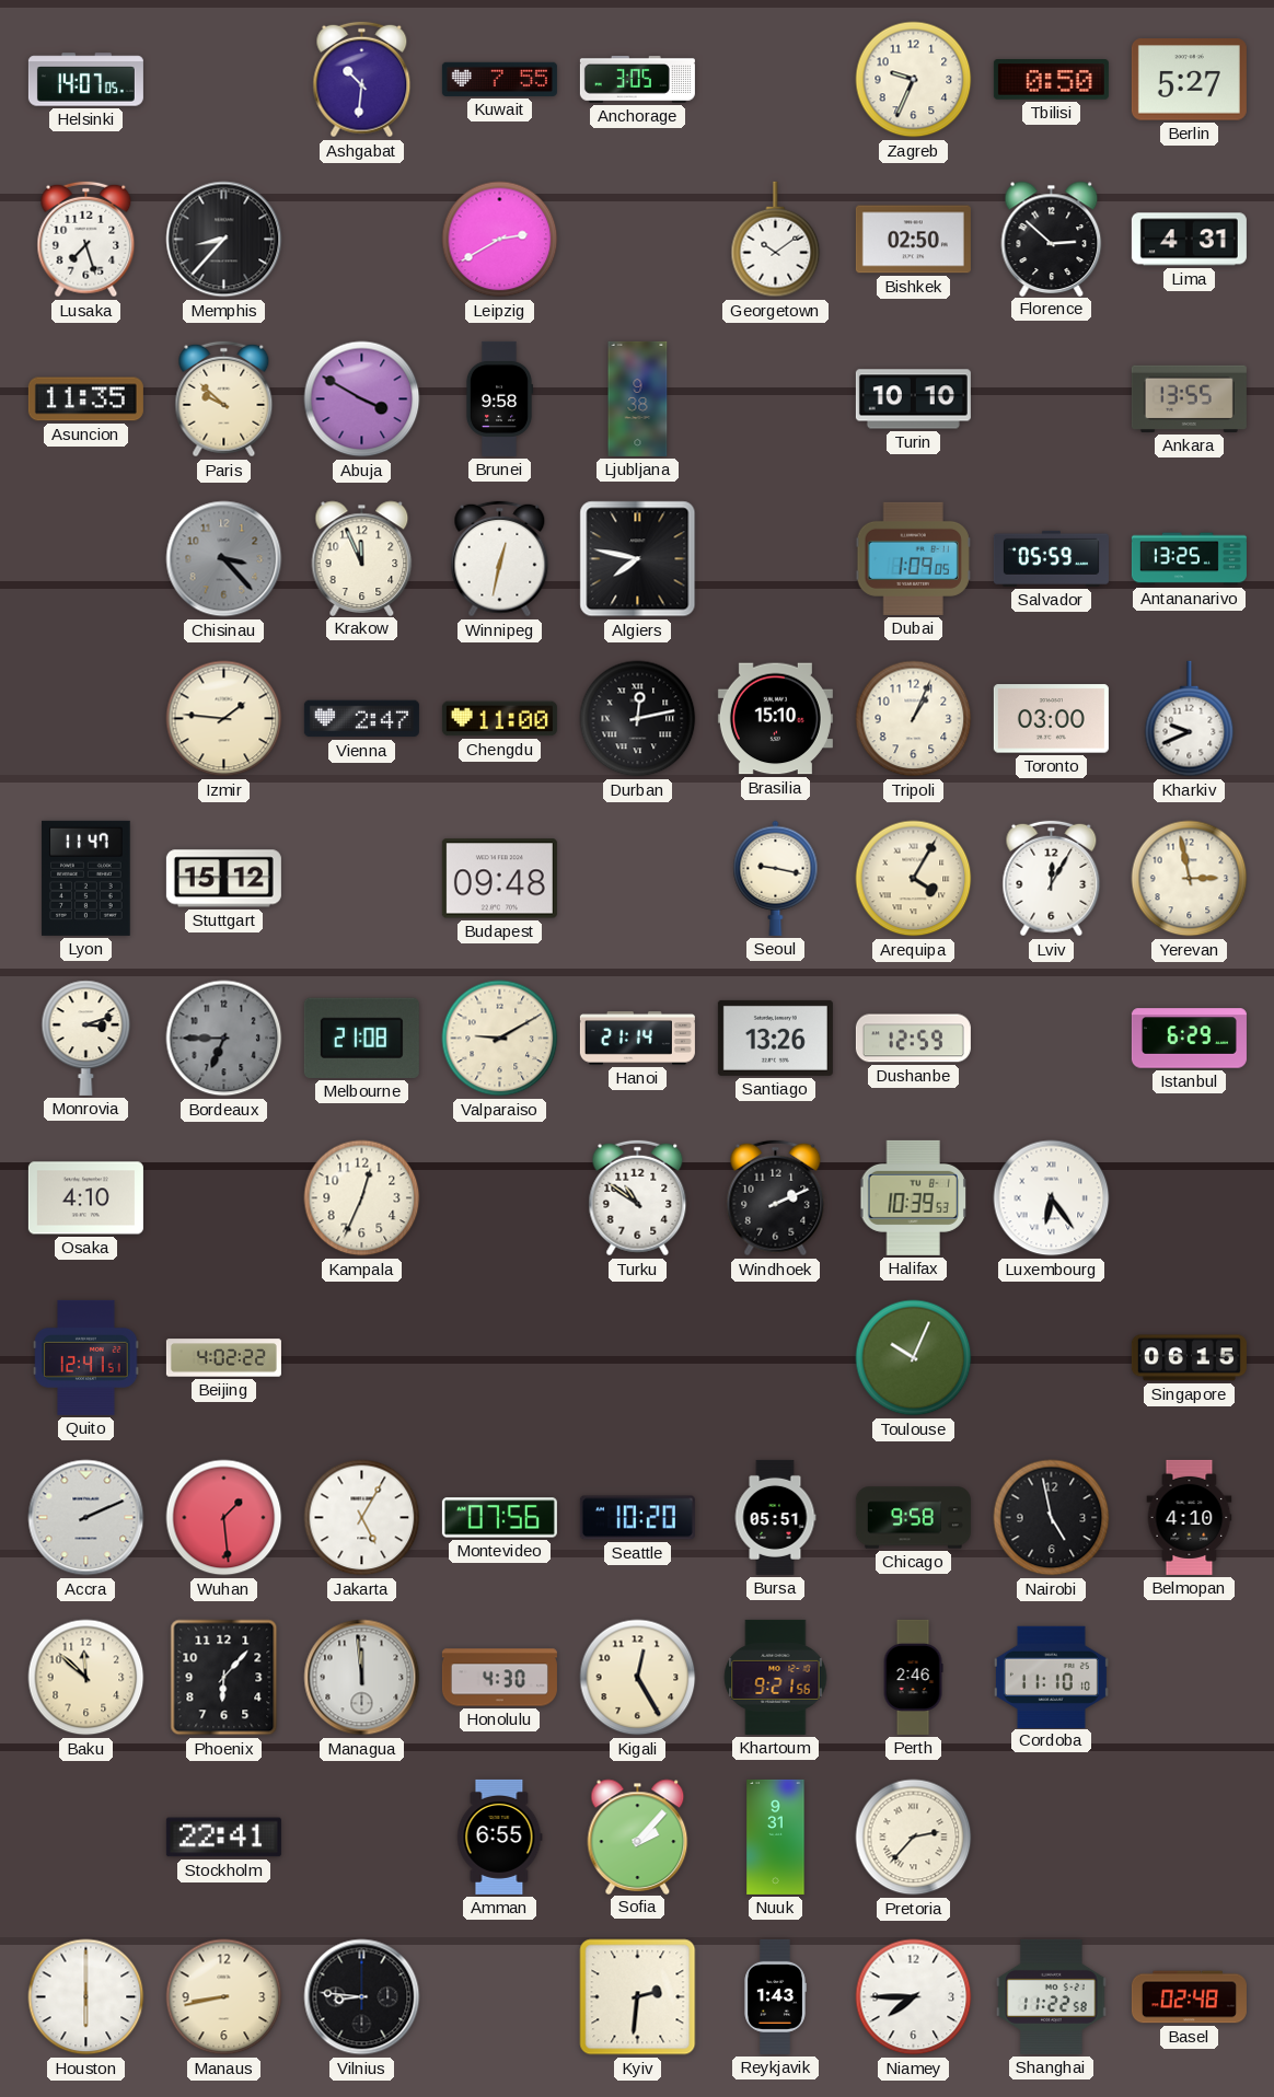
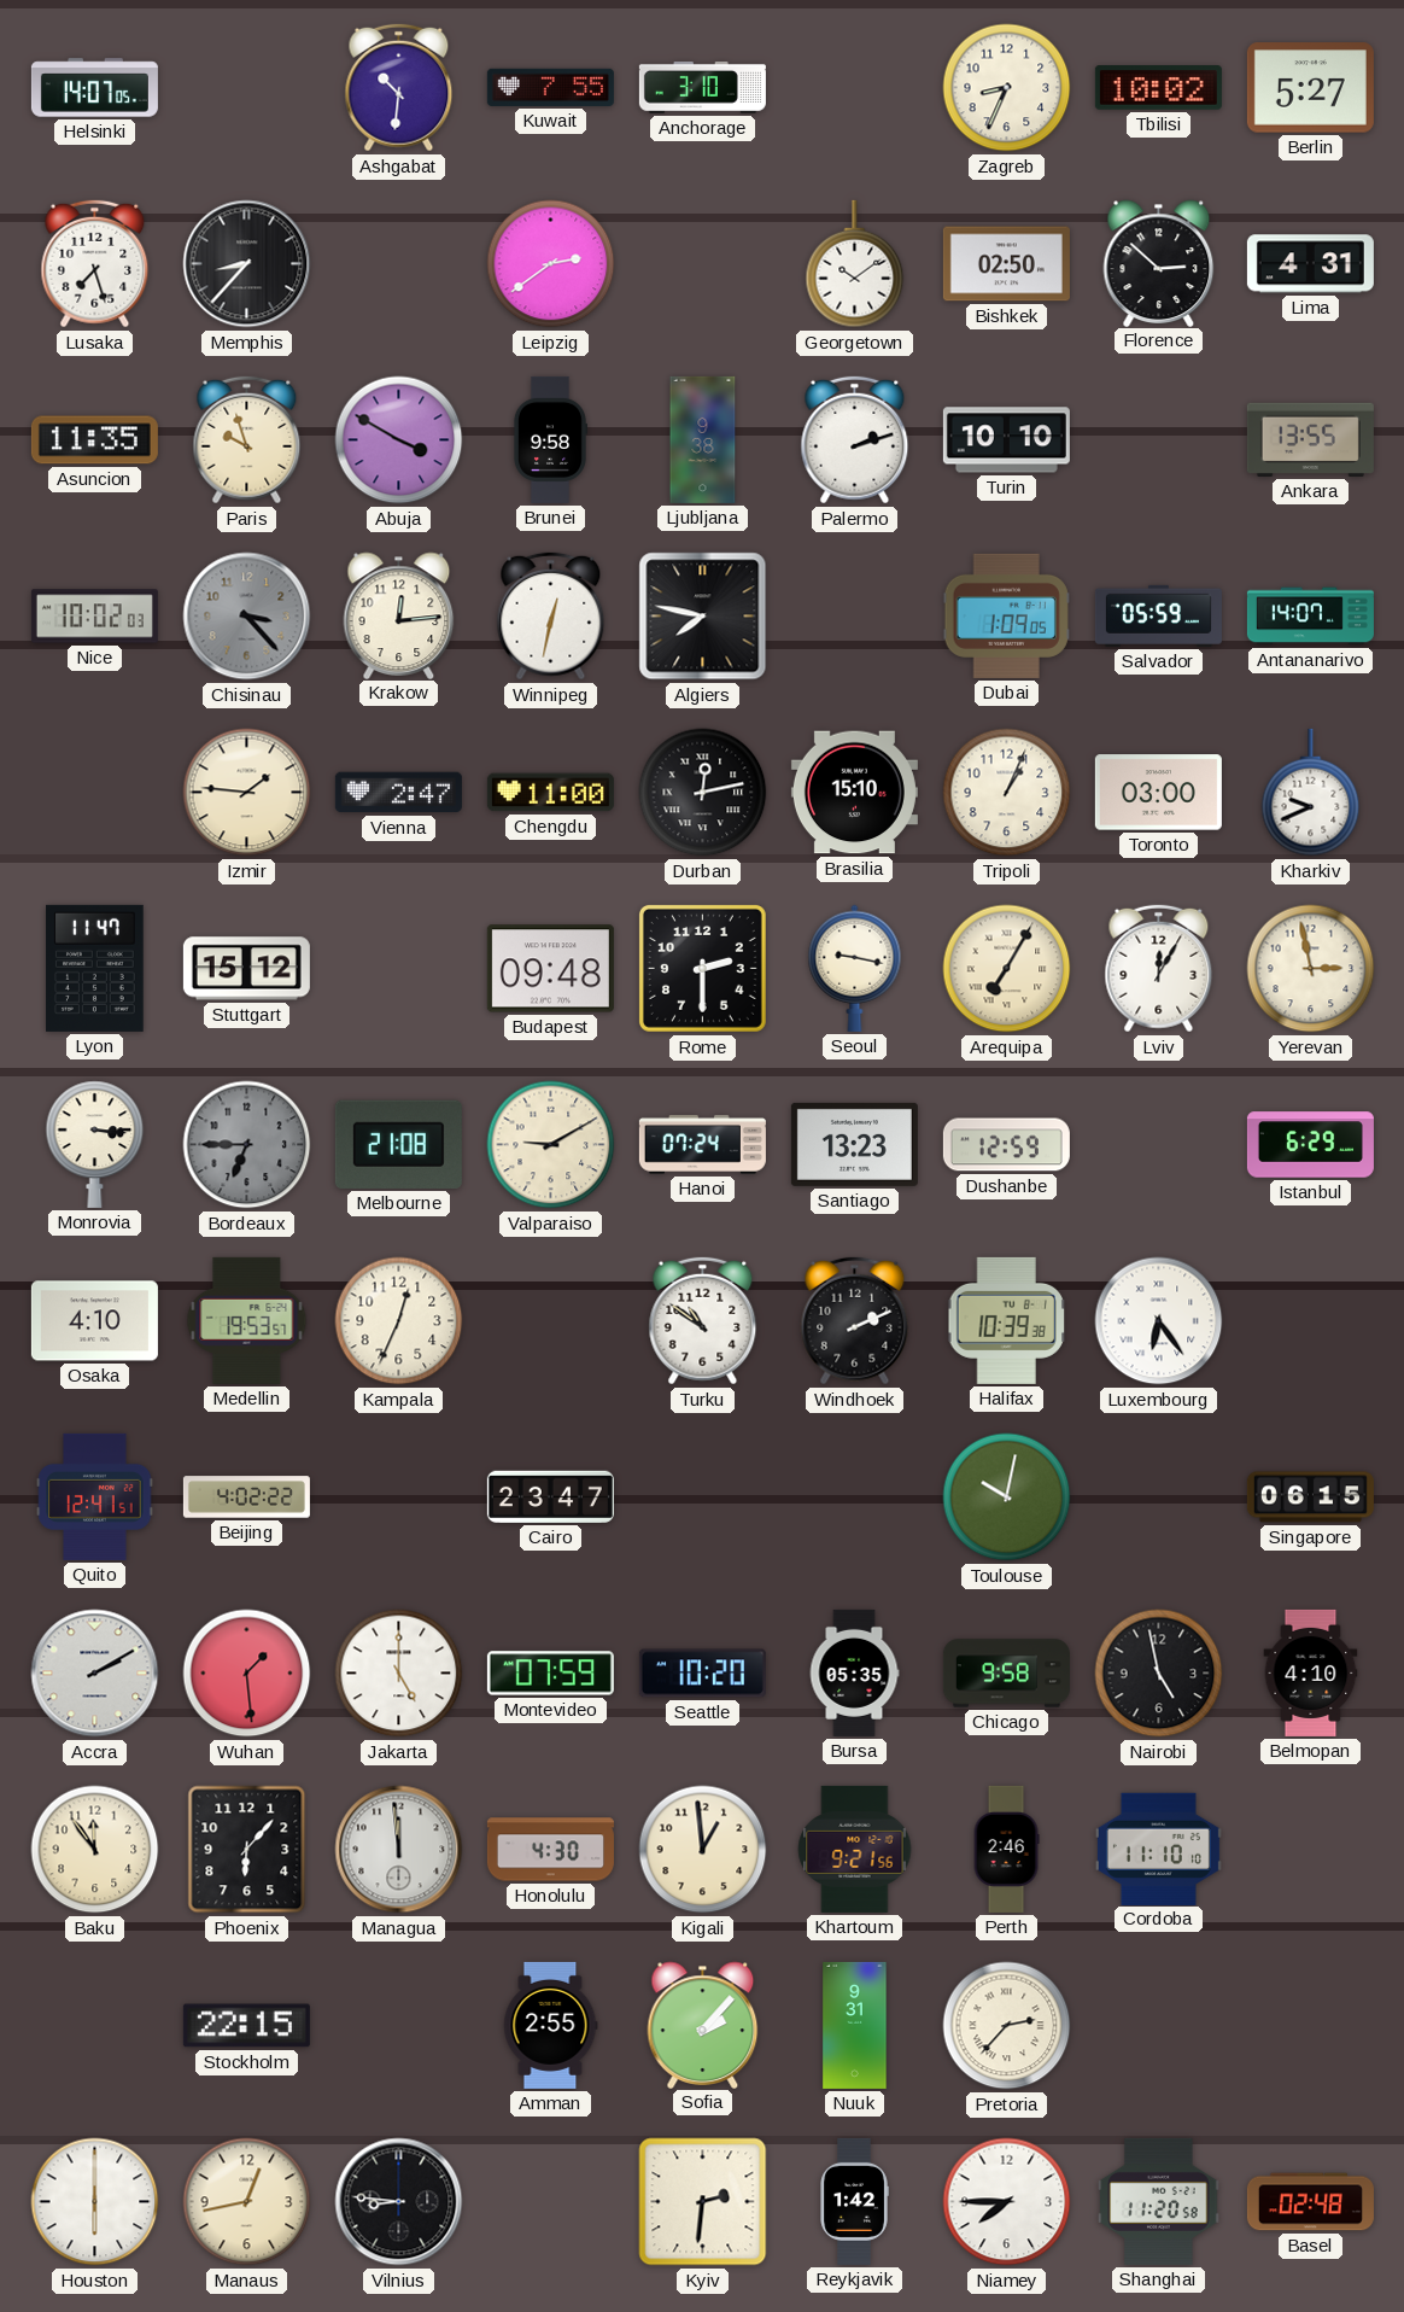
Anchorage: 3:05 -> 3:10
Zagreb: 9:34 -> 8:34
Tbilisi: 0:50 -> 10:02
Leipzig: 2:40 -> 2:39
Paris: 9:52 -> 9:57
Palermo: none -> 2:12
Nice: none -> 10:02
Krakow: 11:56 -> 12:14
Antananarivo: 13:25 -> 14:07
Rome: none -> 2:30
Arequipa: 4:05 -> 7:05
Monrovia: 3:12 -> 3:16
Hanoi: 21:14 -> 07:24
Santiago: 13:26 -> 13:23
Medellin: none -> 19:53
Halifax: 10:39:53 -> 10:39:38
Cairo: none -> 23:47
Toulouse: 10:04 -> 10:02
Accra: 2:11 -> 2:10
Jakarta: 5:05 -> 5:00
Montevideo: 07:56 -> 07:59
Bursa: 05:51 -> 05:35
Baku: 11:52 -> 11:54
Kigali: 12:25 -> 12:59
Stockholm: 22:41 -> 22:15
Amman: 6:55 -> 2:55
Manaus: 8:43 -> 12:43
Reykjavik: 1:43 -> 1:42
Shanghai: 11:22 -> 11:20
